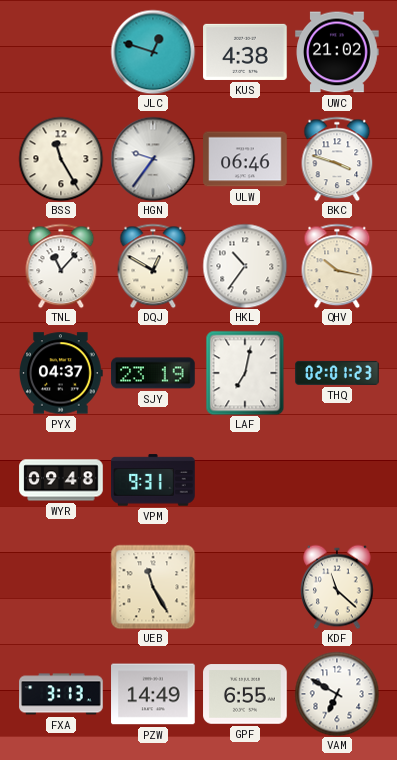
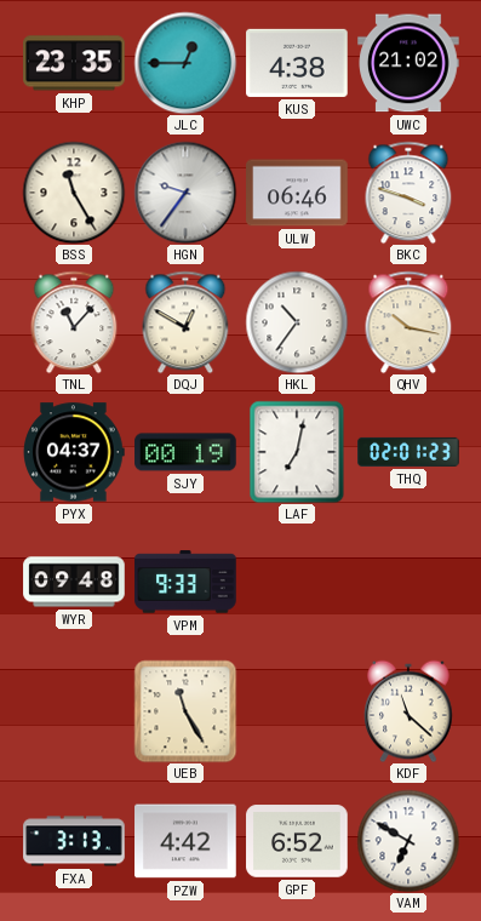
KHP: none -> 23:35
JLC: 12:48 -> 12:45
SJY: 23:19 -> 00:19
VPM: 9:31 -> 9:33
PZW: 14:49 -> 4:42
GPF: 6:55 -> 6:52
